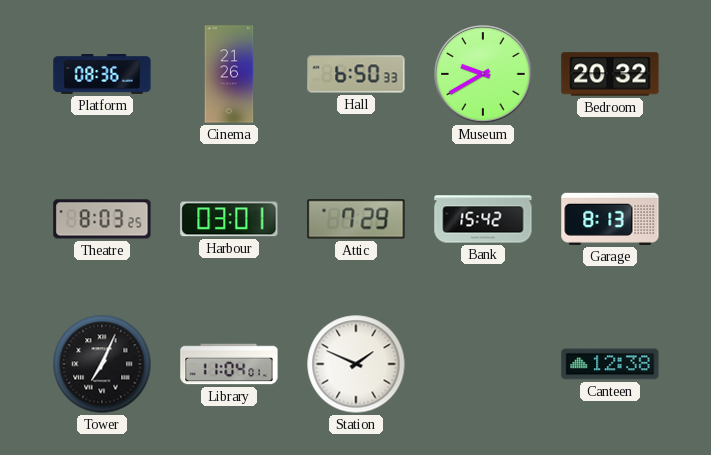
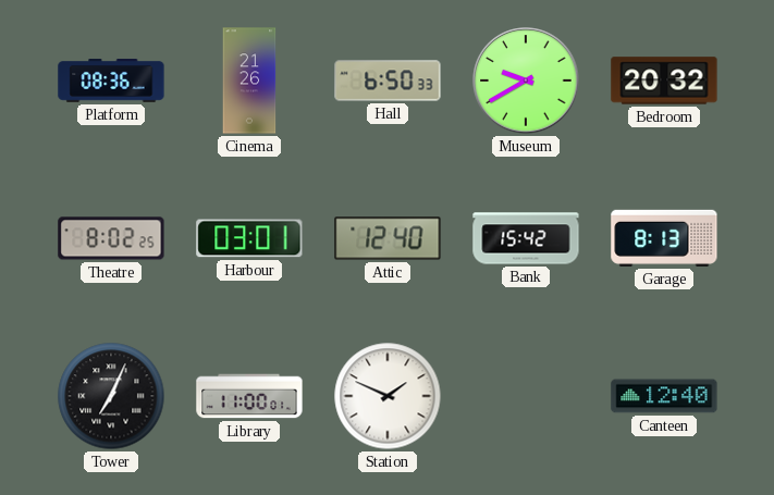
Theatre: 8:03 -> 8:02
Attic: 7:29 -> 12:40
Library: 11:04 -> 11:00
Canteen: 12:38 -> 12:40
